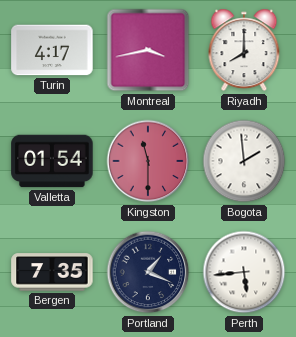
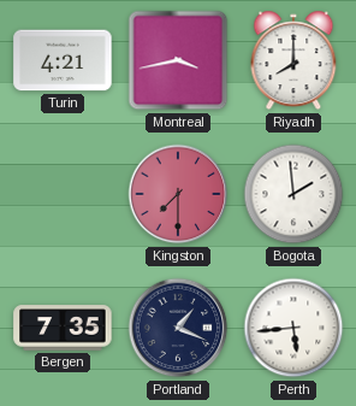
Turin: 4:17 -> 4:21
Valletta: 01:54 -> none
Kingston: 11:30 -> 7:30
